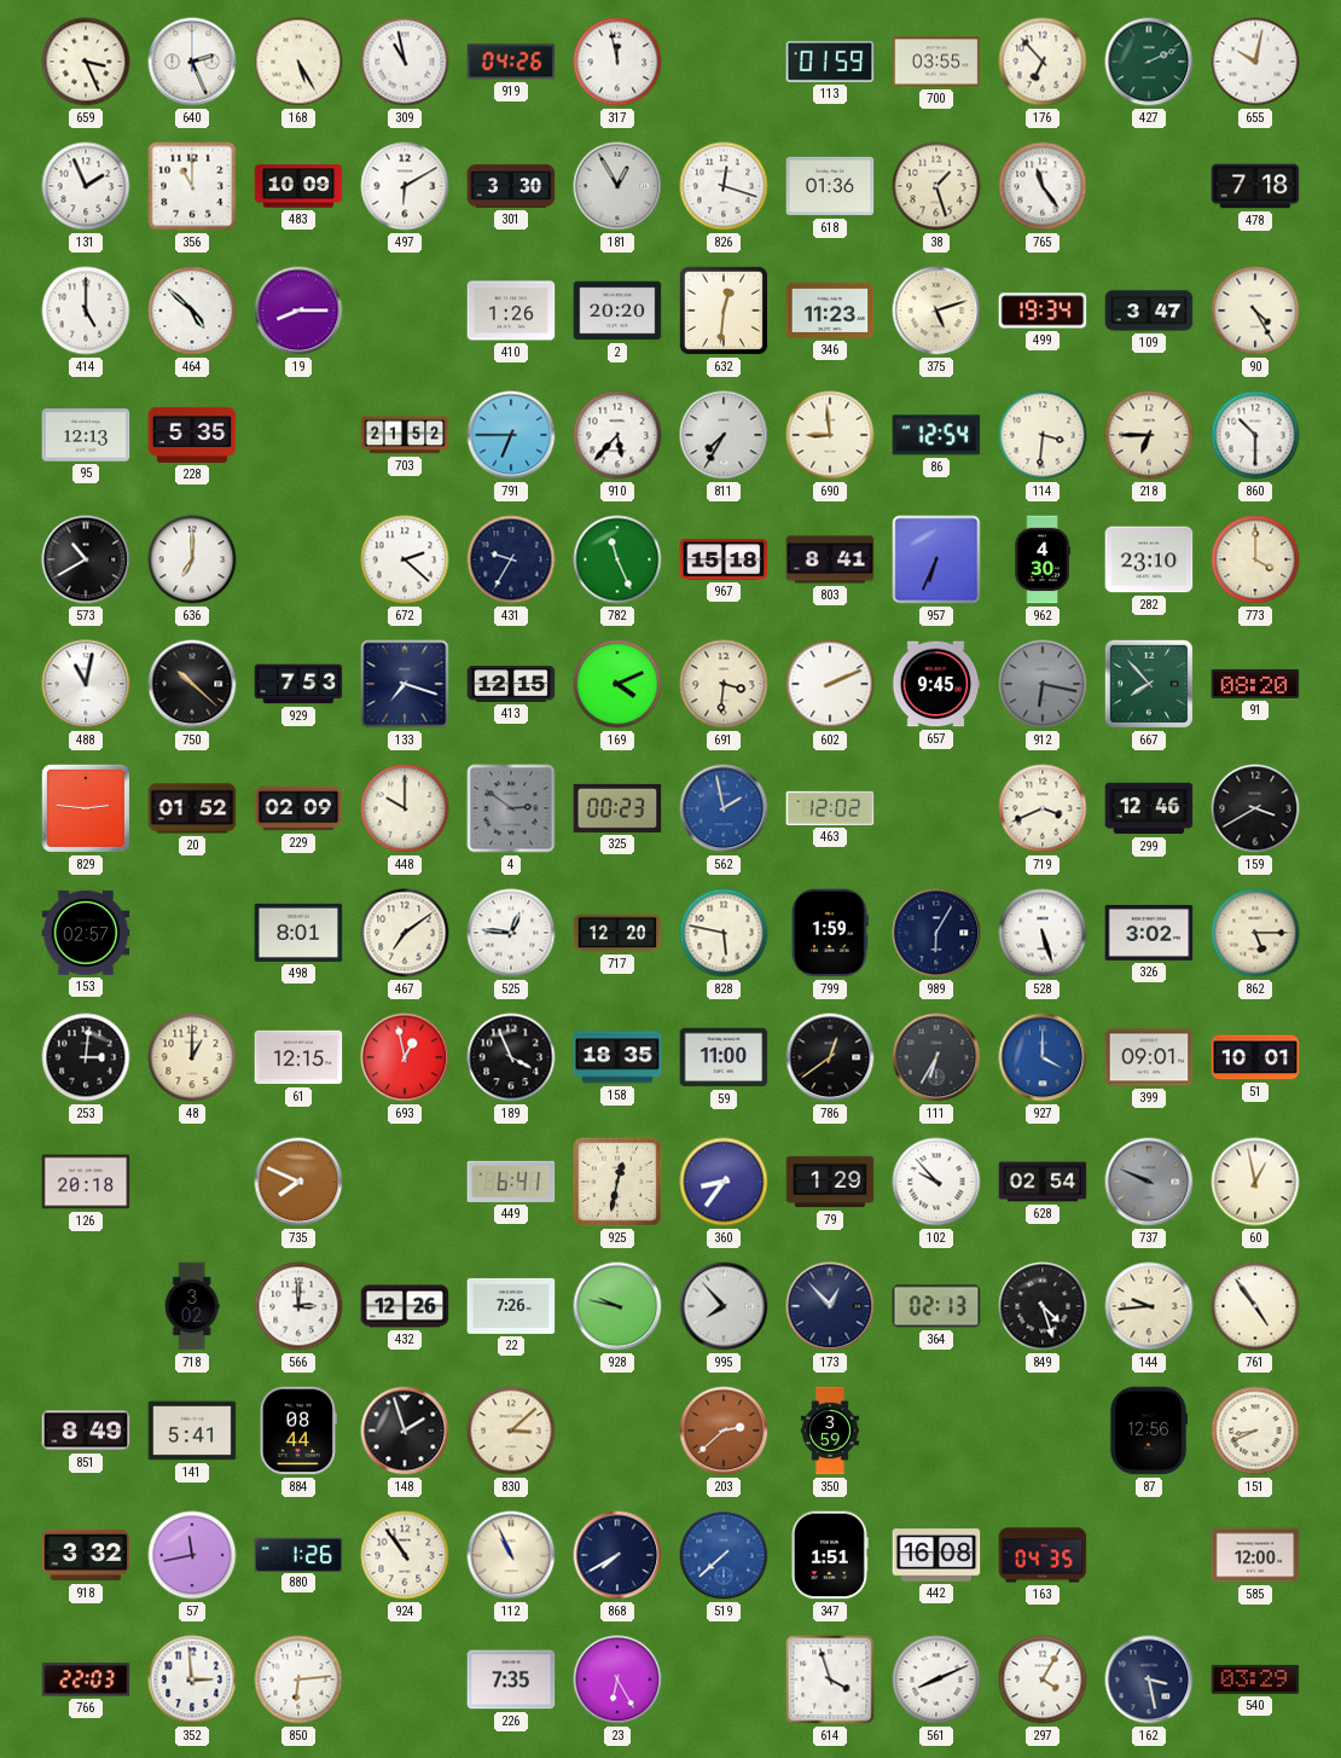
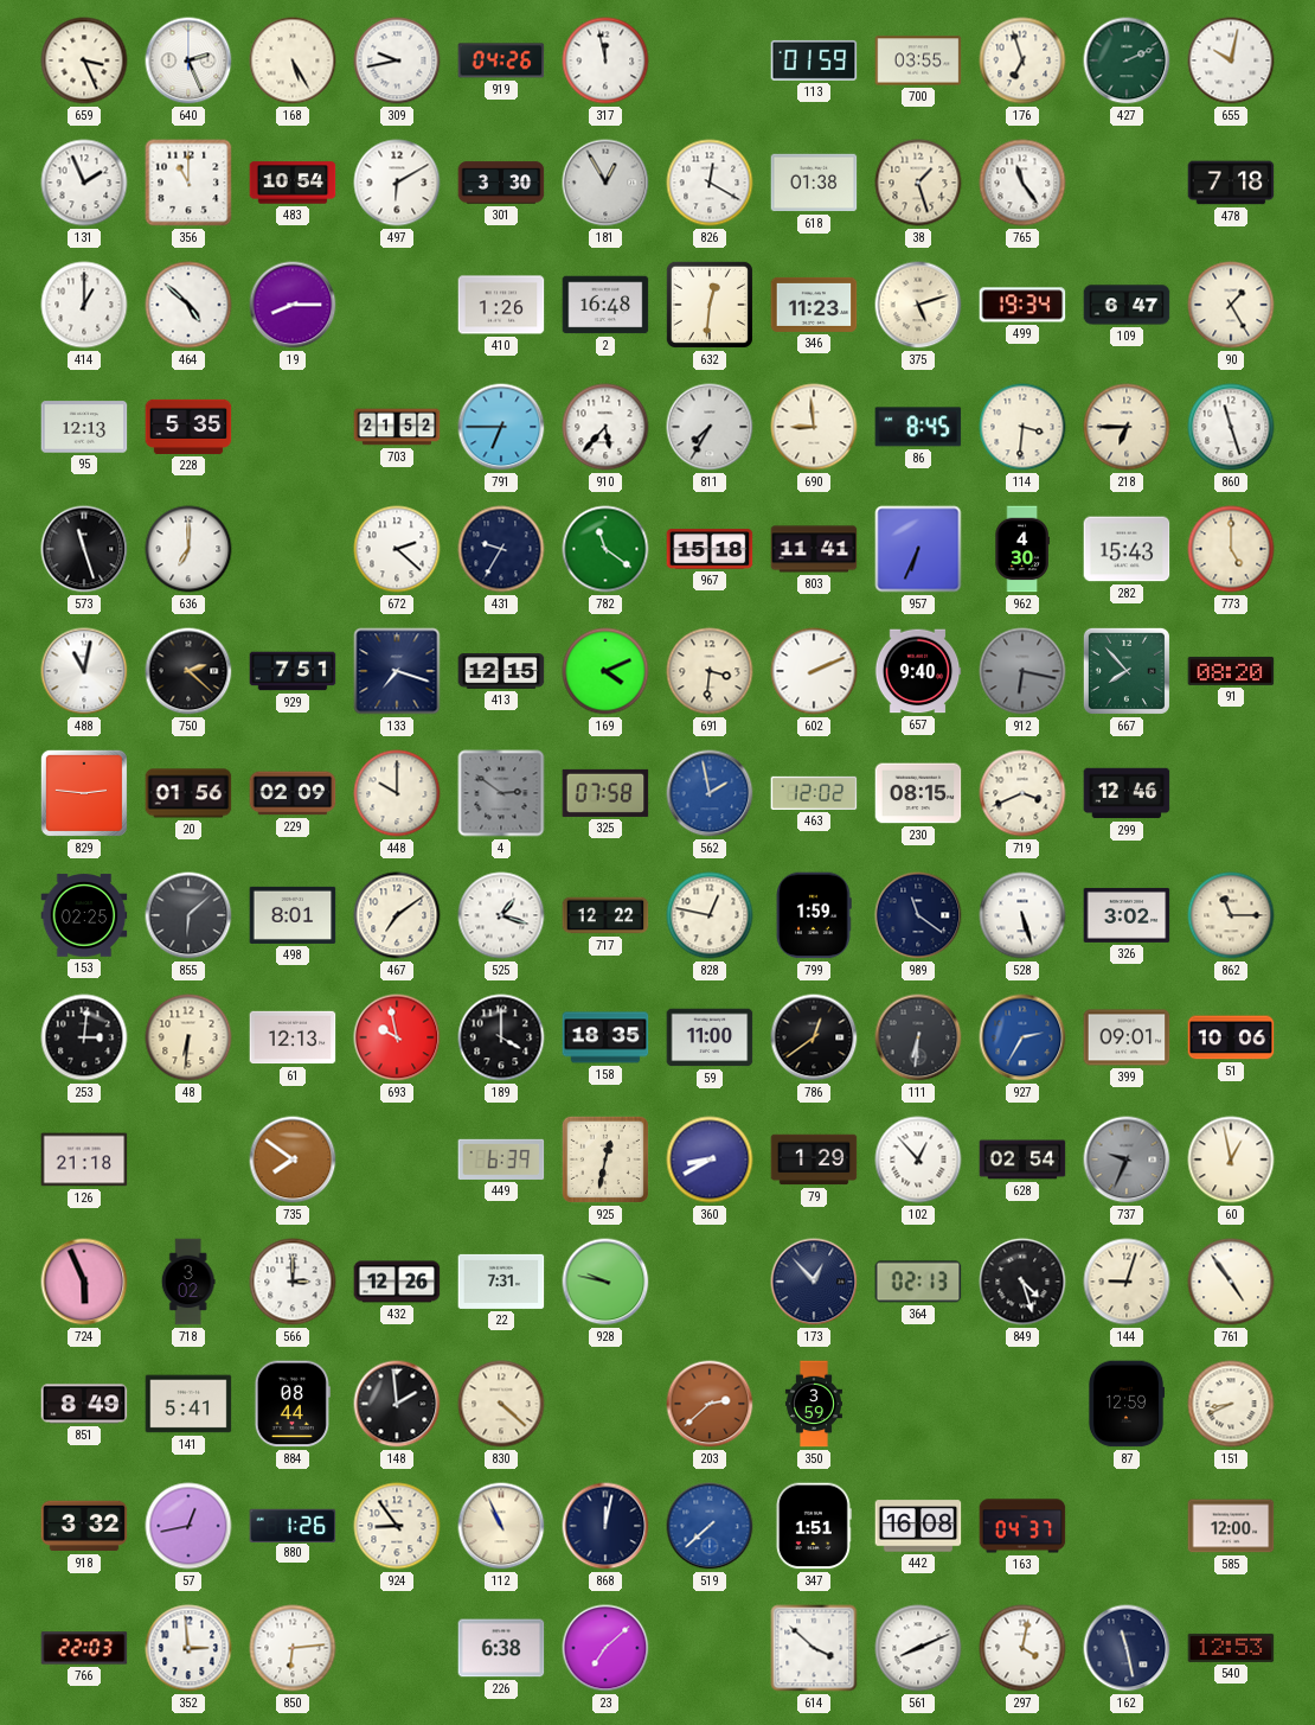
309: 10:58 -> 9:43
176: 6:53 -> 6:57
483: 10:09 -> 10:54
826: 12:18 -> 12:20
618: 01:36 -> 01:38
414: 5:00 -> 1:00
2: 20:20 -> 16:48
109: 3:47 -> 6:47
90: 4:25 -> 1:25
86: 12:54 -> 8:45
860: 10:30 -> 11:27
573: 10:40 -> 11:27
782: 11:26 -> 11:21
803: 8:41 -> 11:41
282: 23:10 -> 15:43
773: 4:00 -> 5:00
750: 10:22 -> 2:22
929: 7:53 -> 7:51
657: 9:45 -> 9:40
20: 01:52 -> 01:56
325: 00:23 -> 07:58
230: none -> 08:15
159: 3:40 -> none
153: 02:57 -> 02:25
855: none -> 6:08
525: 12:46 -> 1:18
717: 12:20 -> 12:22
828: 5:47 -> 12:47
989: 6:05 -> 11:21
862: 5:15 -> 11:15
48: 1:00 -> 6:31
61: 12:15 -> 12:13
693: 12:58 -> 9:58
189: 3:56 -> 4:00
111: 6:35 -> 6:31
927: 4:00 -> 2:35
51: 10:01 -> 10:06
126: 20:18 -> 21:18
735: 7:49 -> 7:51
449: 6:41 -> 6:39
360: 8:36 -> 8:40
102: 9:53 -> 12:53
737: 9:49 -> 9:34
724: none -> 5:56
22: 7:26 -> 7:31
995: 7:53 -> none
144: 9:44 -> 9:03
148: 1:57 -> 1:59
830: 3:08 -> 4:22
87: 12:56 -> 12:59
57: 11:43 -> 12:43
924: 10:54 -> 8:54
868: 7:40 -> 12:02
163: 04:35 -> 04:37
226: 7:35 -> 6:38
23: 6:25 -> 7:08
614: 3:57 -> 3:52
297: 4:05 -> 4:02
162: 3:28 -> 11:28
540: 03:29 -> 12:53
